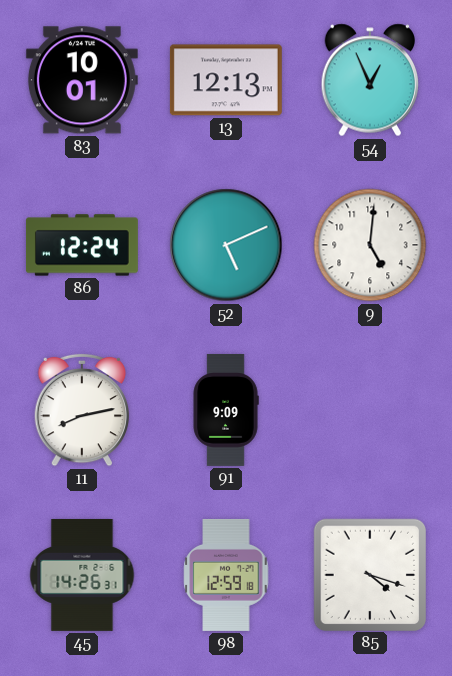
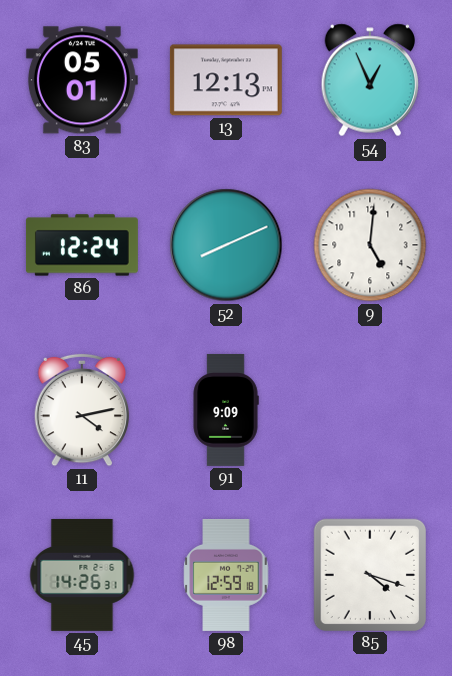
83: 10:01 -> 05:01
52: 5:11 -> 8:11
11: 8:13 -> 4:13
